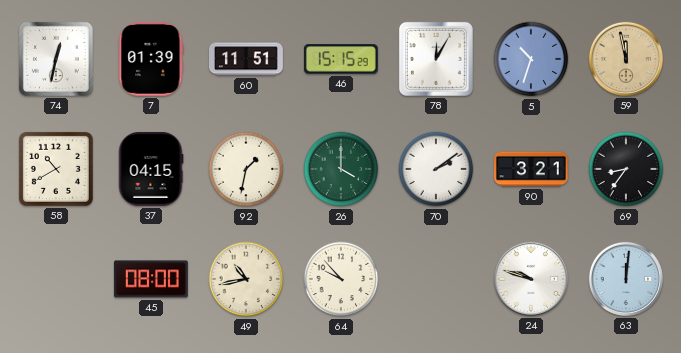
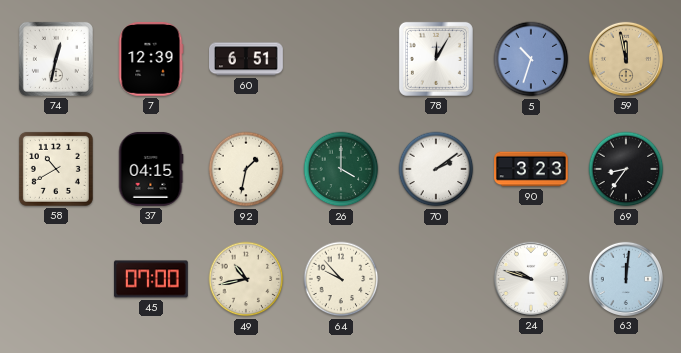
7: 01:39 -> 12:39
60: 11:51 -> 6:51
46: 15:15 -> none
90: 3:21 -> 3:23
45: 08:00 -> 07:00
